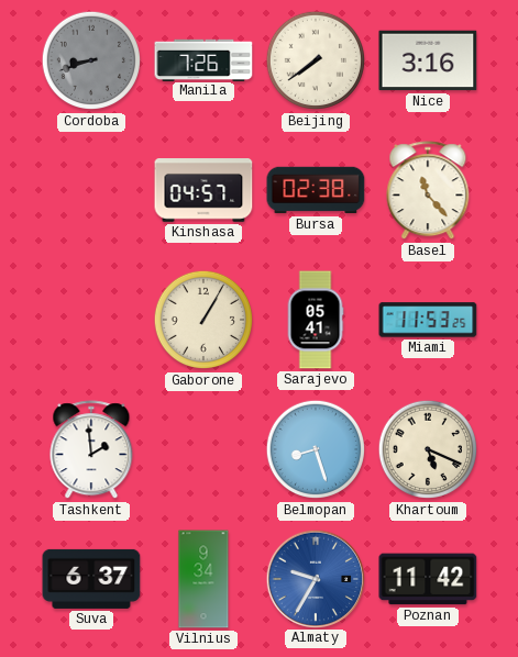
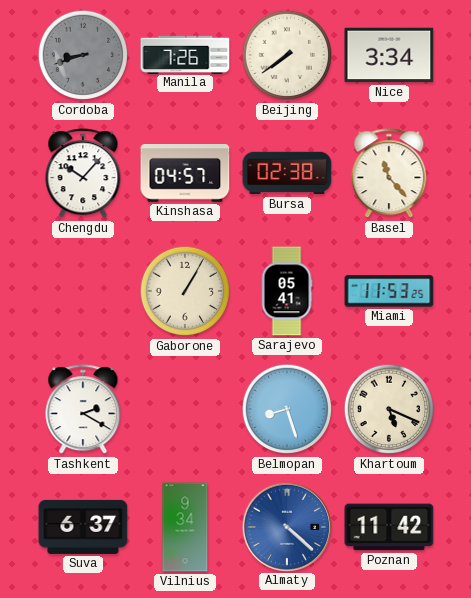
Nice: 3:16 -> 3:34
Chengdu: none -> 10:07
Tashkent: 1:59 -> 2:20
Almaty: 9:35 -> 4:22
